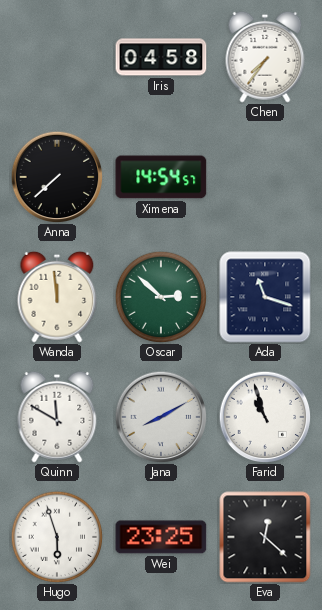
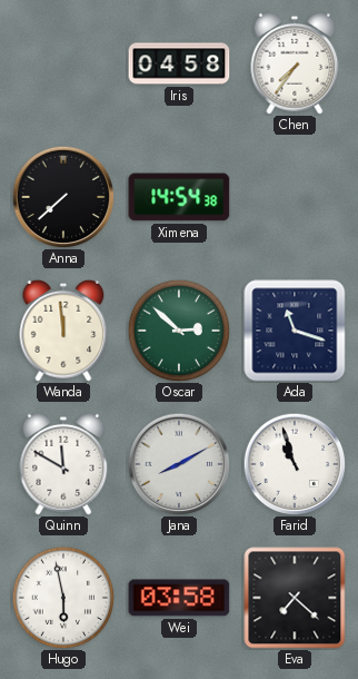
Ximena: 14:54:57 -> 14:54:38
Hugo: 5:57 -> 5:58
Wei: 23:25 -> 03:58
Eva: 12:22 -> 7:22
